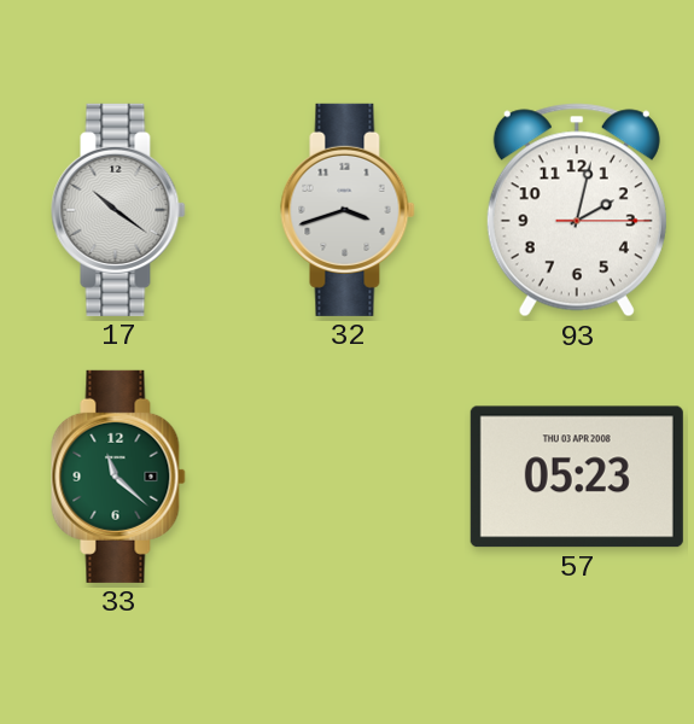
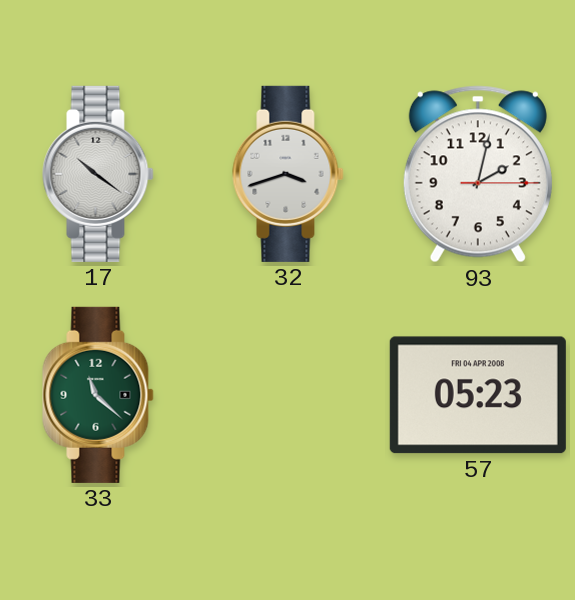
57 date: THU 03 APR 2008 -> FRI 04 APR 2008
